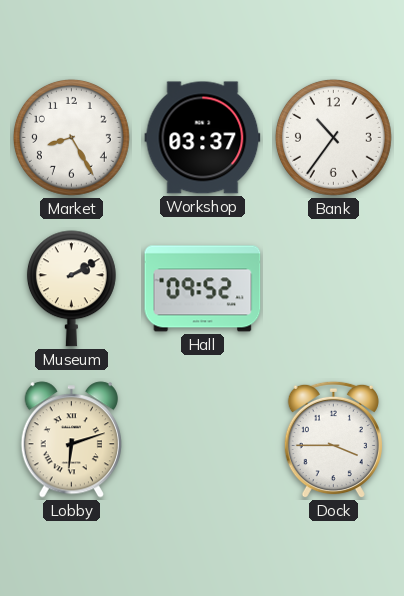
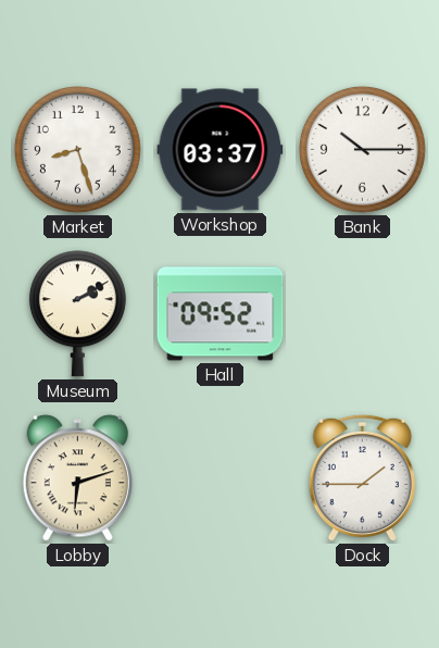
Market: 8:25 -> 8:27
Bank: 10:36 -> 10:15
Dock: 3:45 -> 1:45
